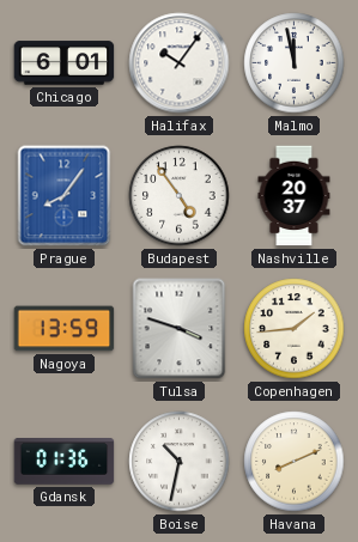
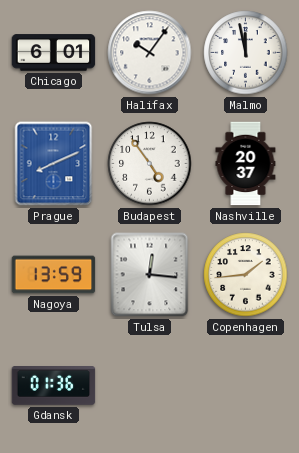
Prague: 8:06 -> 8:11
Tulsa: 3:48 -> 12:16
Boise: 10:32 -> none
Havana: 8:11 -> none
